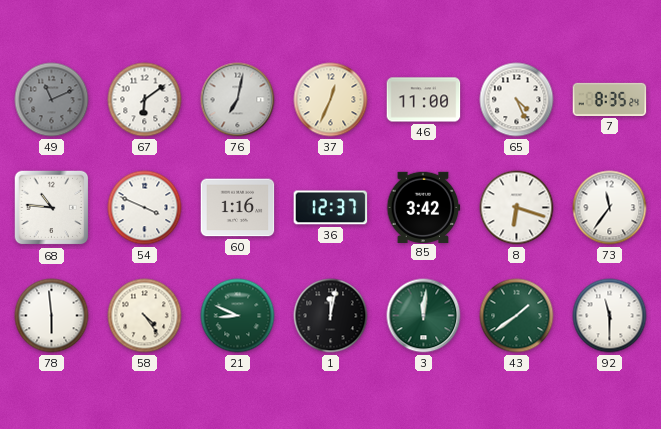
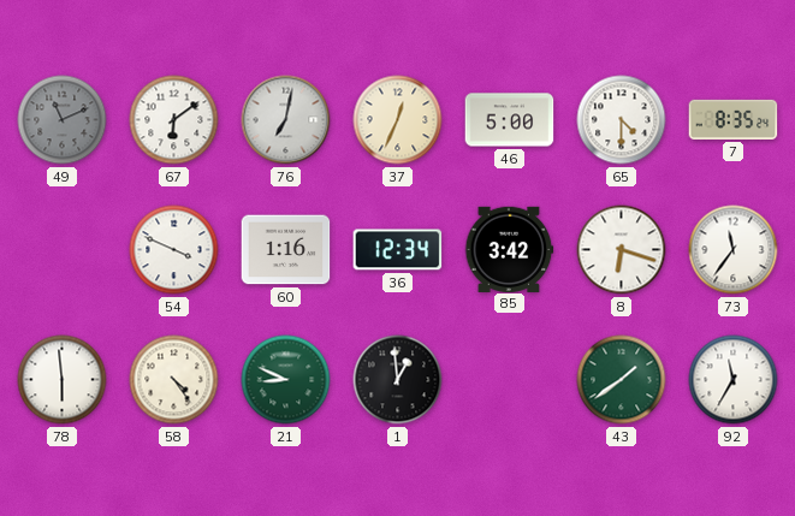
46: 11:00 -> 5:00
65: 4:26 -> 4:30
68: 10:46 -> none
36: 12:37 -> 12:34
1: 12:02 -> 12:59
3: 12:01 -> none
92: 11:30 -> 11:35
